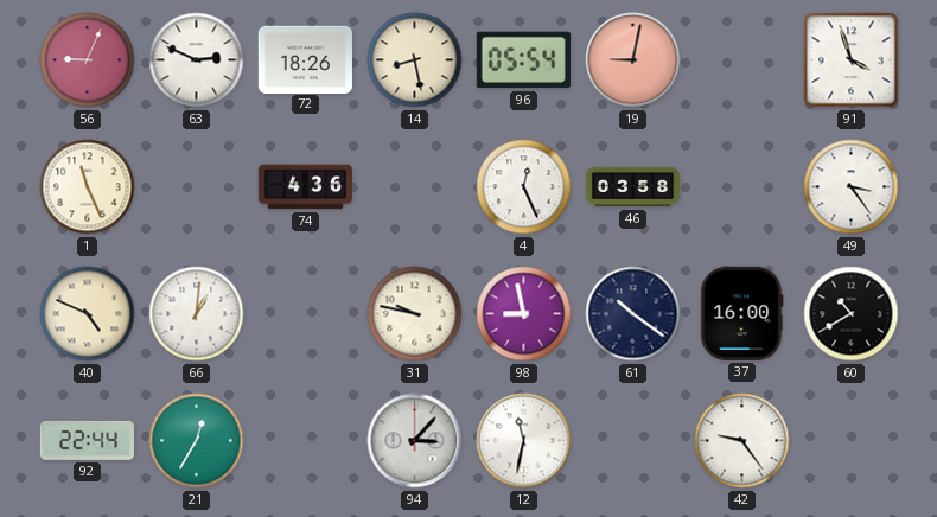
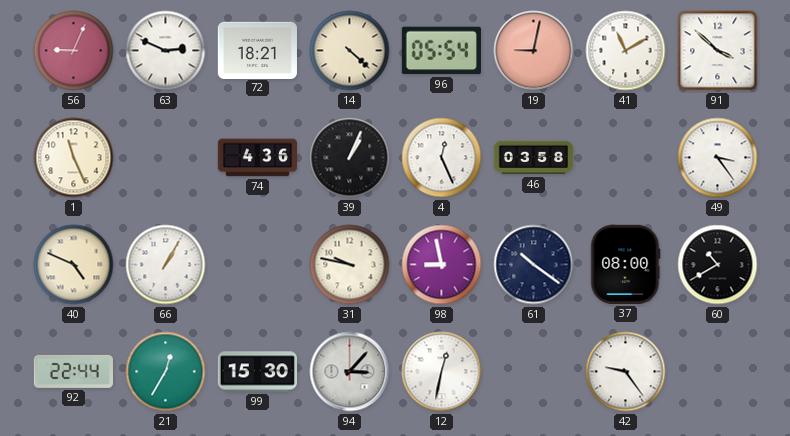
72: 18:26 -> 18:21
14: 8:28 -> 4:22
41: none -> 11:10
91: 3:57 -> 3:52
39: none -> 1:04
66: 1:01 -> 1:05
37: 16:00 -> 08:00
99: none -> 15:30
12: 11:32 -> 12:32
